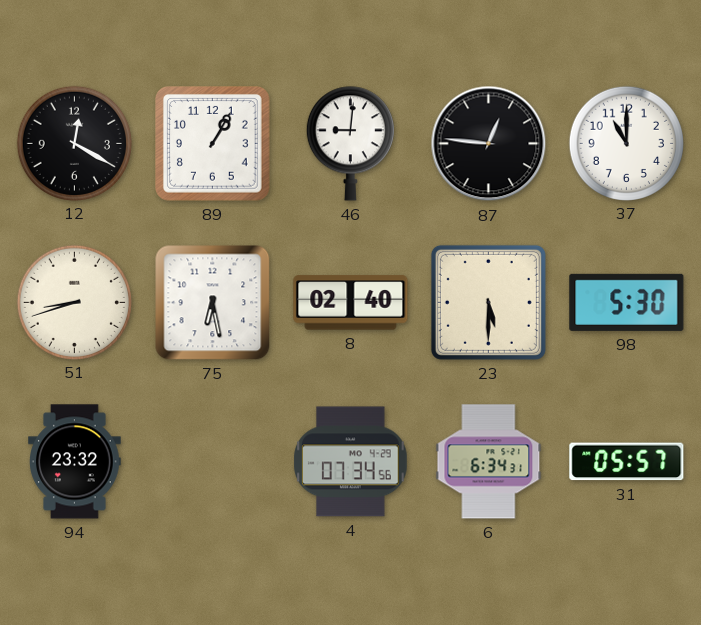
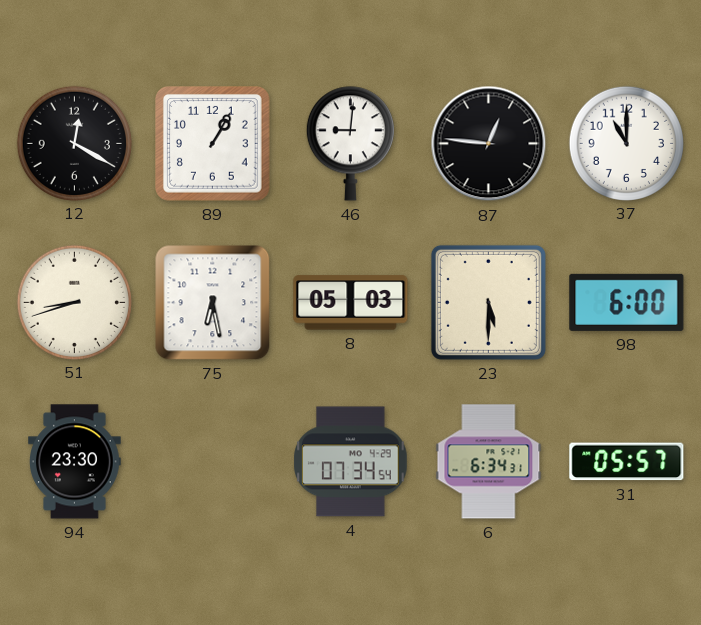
8: 02:40 -> 05:03
98: 5:30 -> 6:00
94: 23:32 -> 23:30
4: 07:34:56 -> 07:34:54
